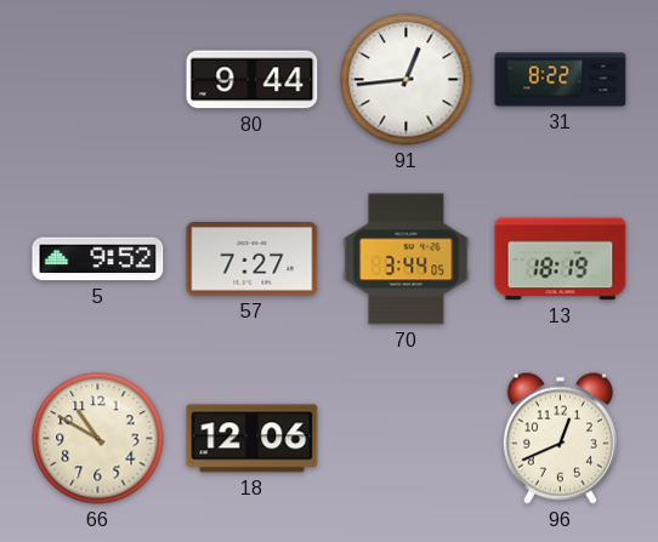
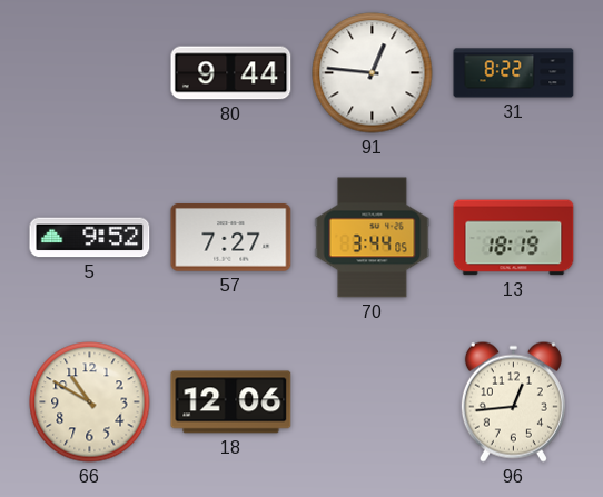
91: 12:44 -> 12:46
96: 12:41 -> 12:44
